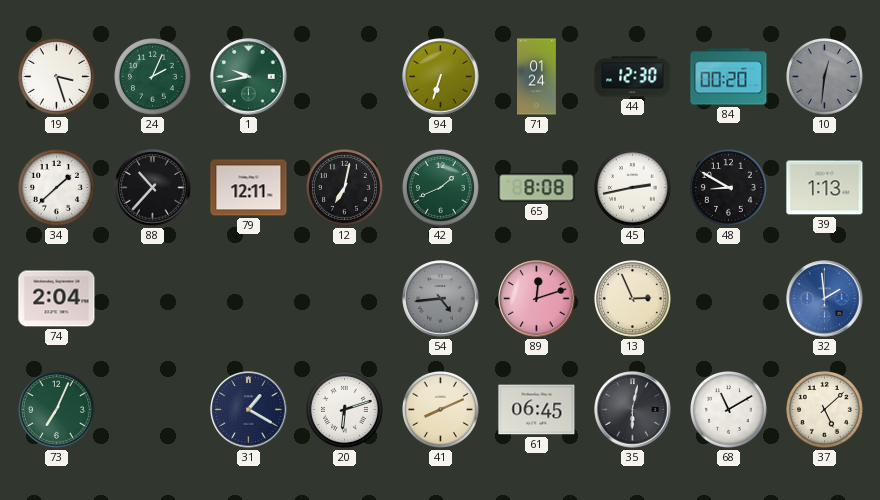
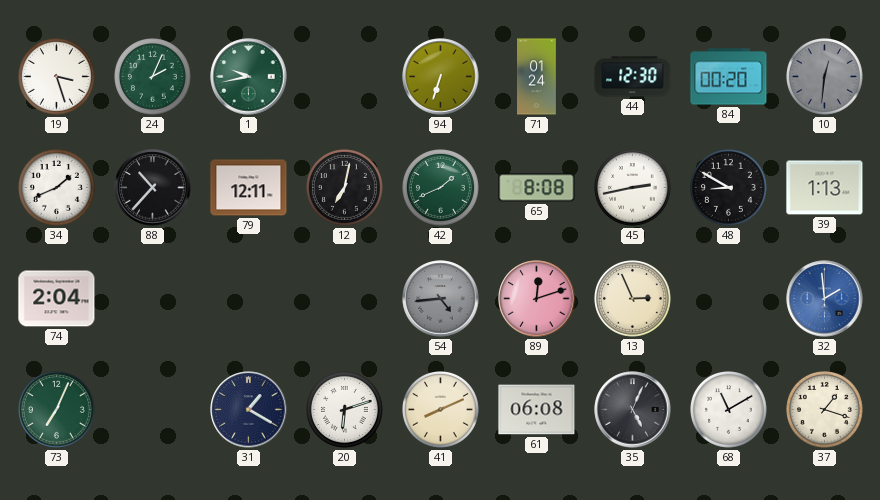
34: 1:38 -> 1:41
61: 06:45 -> 06:08
35: 6:02 -> 5:04
37: 5:08 -> 1:18
